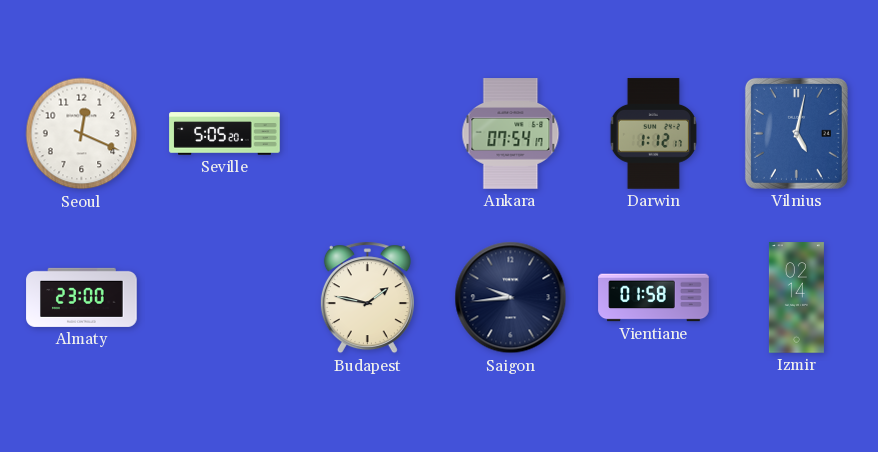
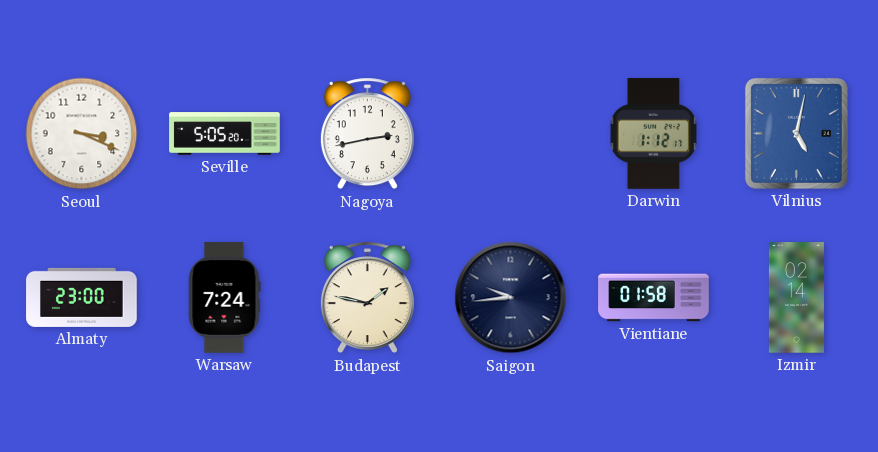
Seoul: 12:19 -> 3:19
Nagoya: none -> 2:43
Ankara: 07:54 -> none
Warsaw: none -> 7:24
